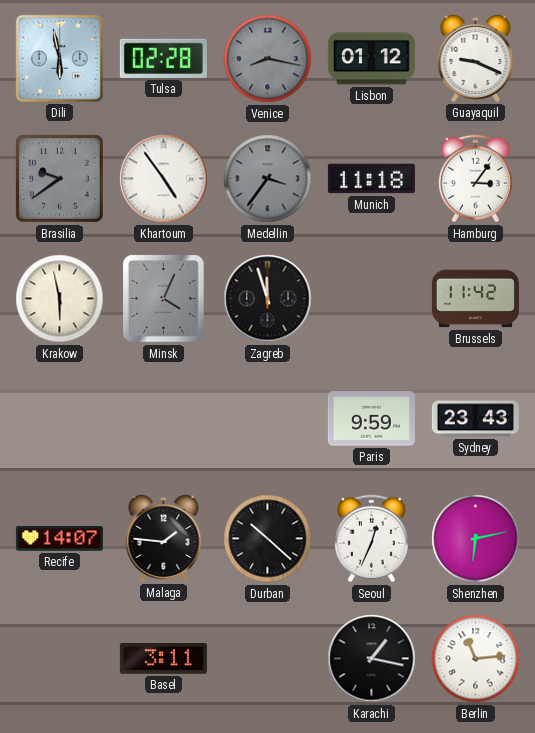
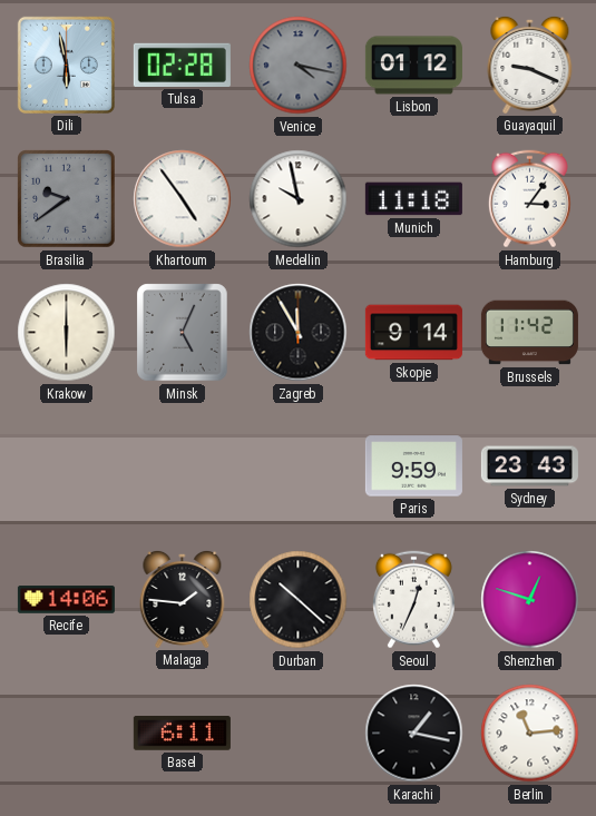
Venice: 8:17 -> 4:17
Medellin: 3:36 -> 9:58
Medellin dial: grey -> white
Krakow: 5:58 -> 6:00
Minsk: 4:04 -> 5:04
Zagreb: 11:57 -> 11:55
Skopje: none -> 9:14
Recife: 14:07 -> 14:06
Shenzhen: 6:13 -> 12:48
Basel: 3:11 -> 6:11
